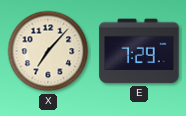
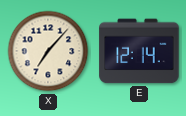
E: 7:29 -> 12:14
